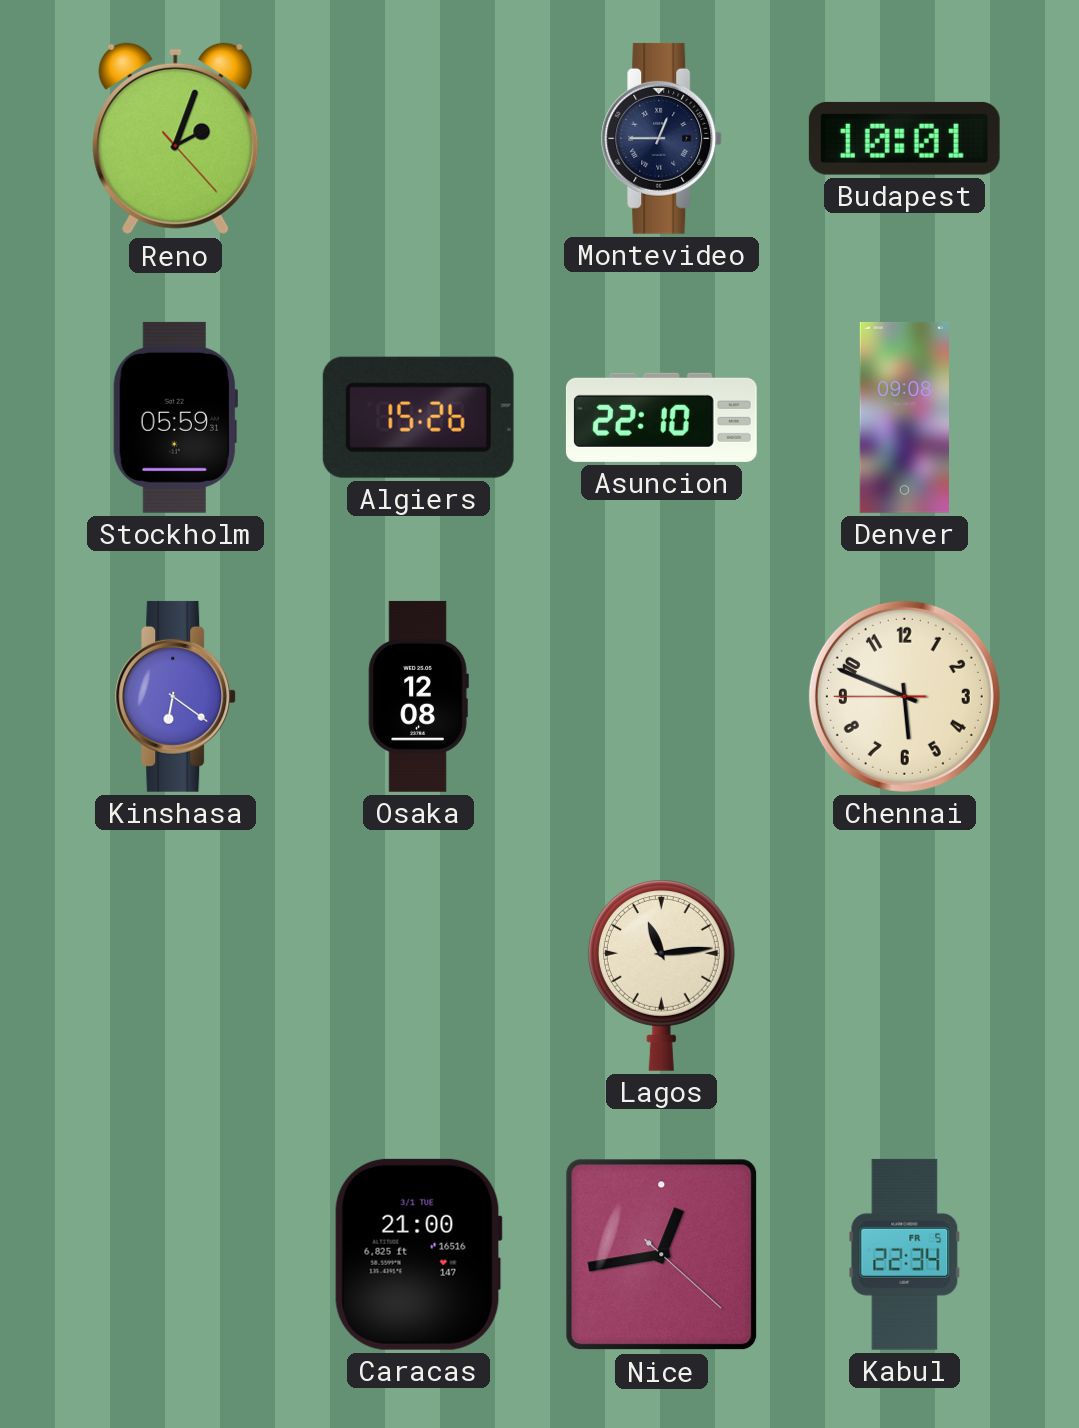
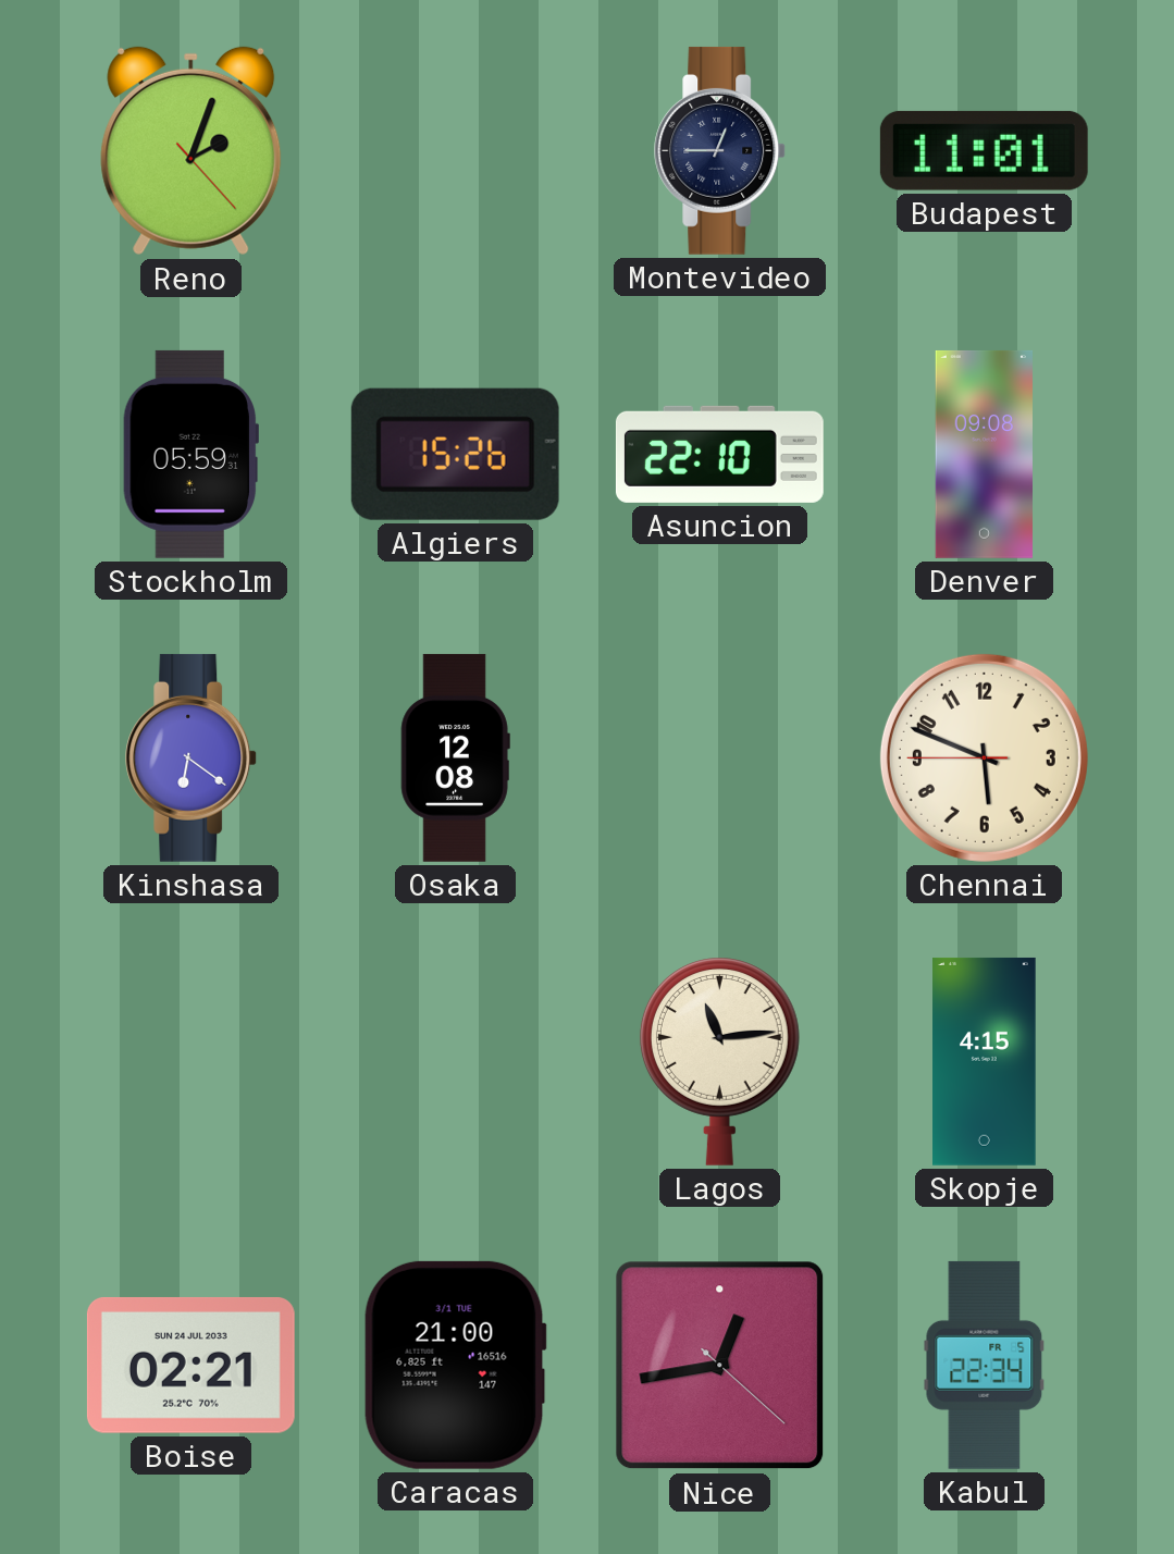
Budapest: 10:01 -> 11:01
Skopje: none -> 4:15
Boise: none -> 02:21
